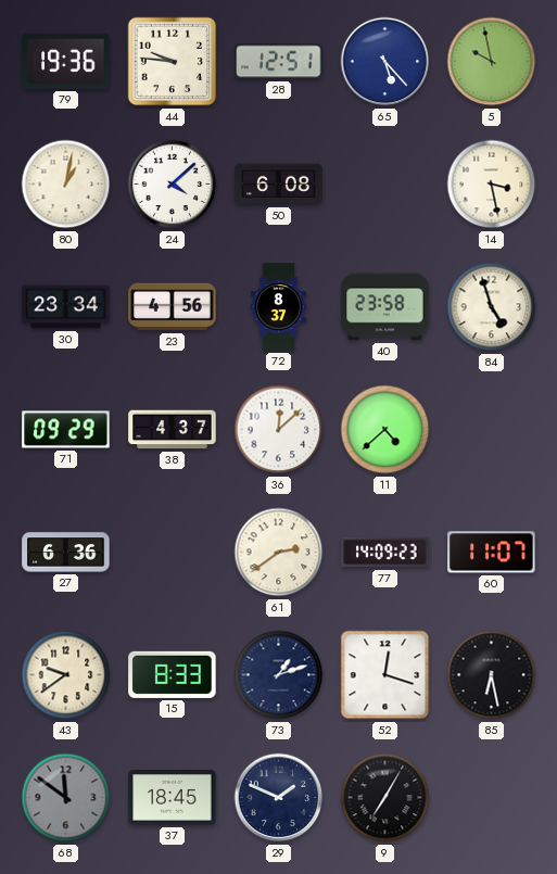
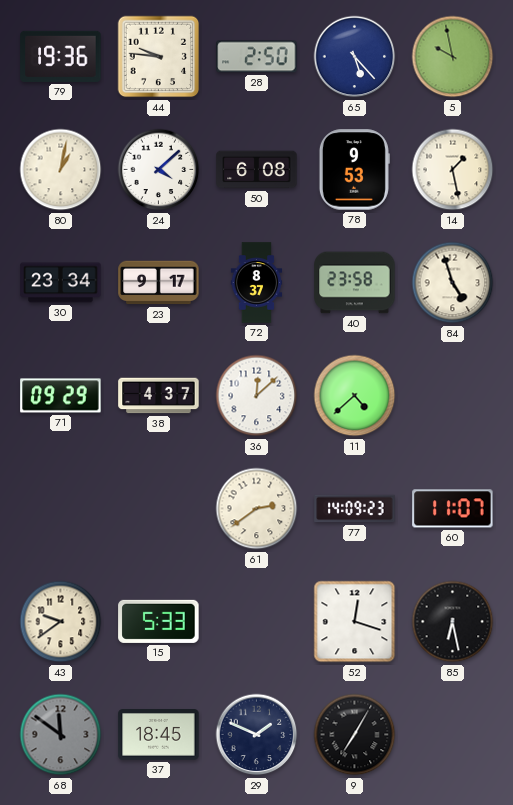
28: 12:51 -> 2:50
78: none -> 9:53
14: 3:28 -> 1:28
23: 4:56 -> 9:17
27: 6:36 -> none
15: 8:33 -> 5:33
73: 1:12 -> none
